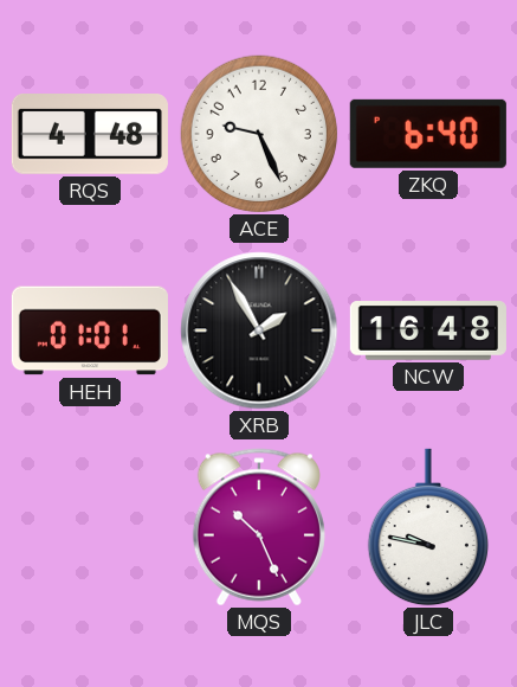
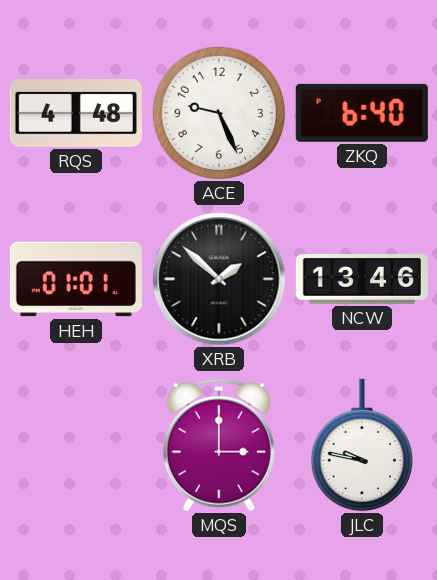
XRB: 1:55 -> 1:52
NCW: 16:48 -> 13:46
MQS: 10:26 -> 3:00
